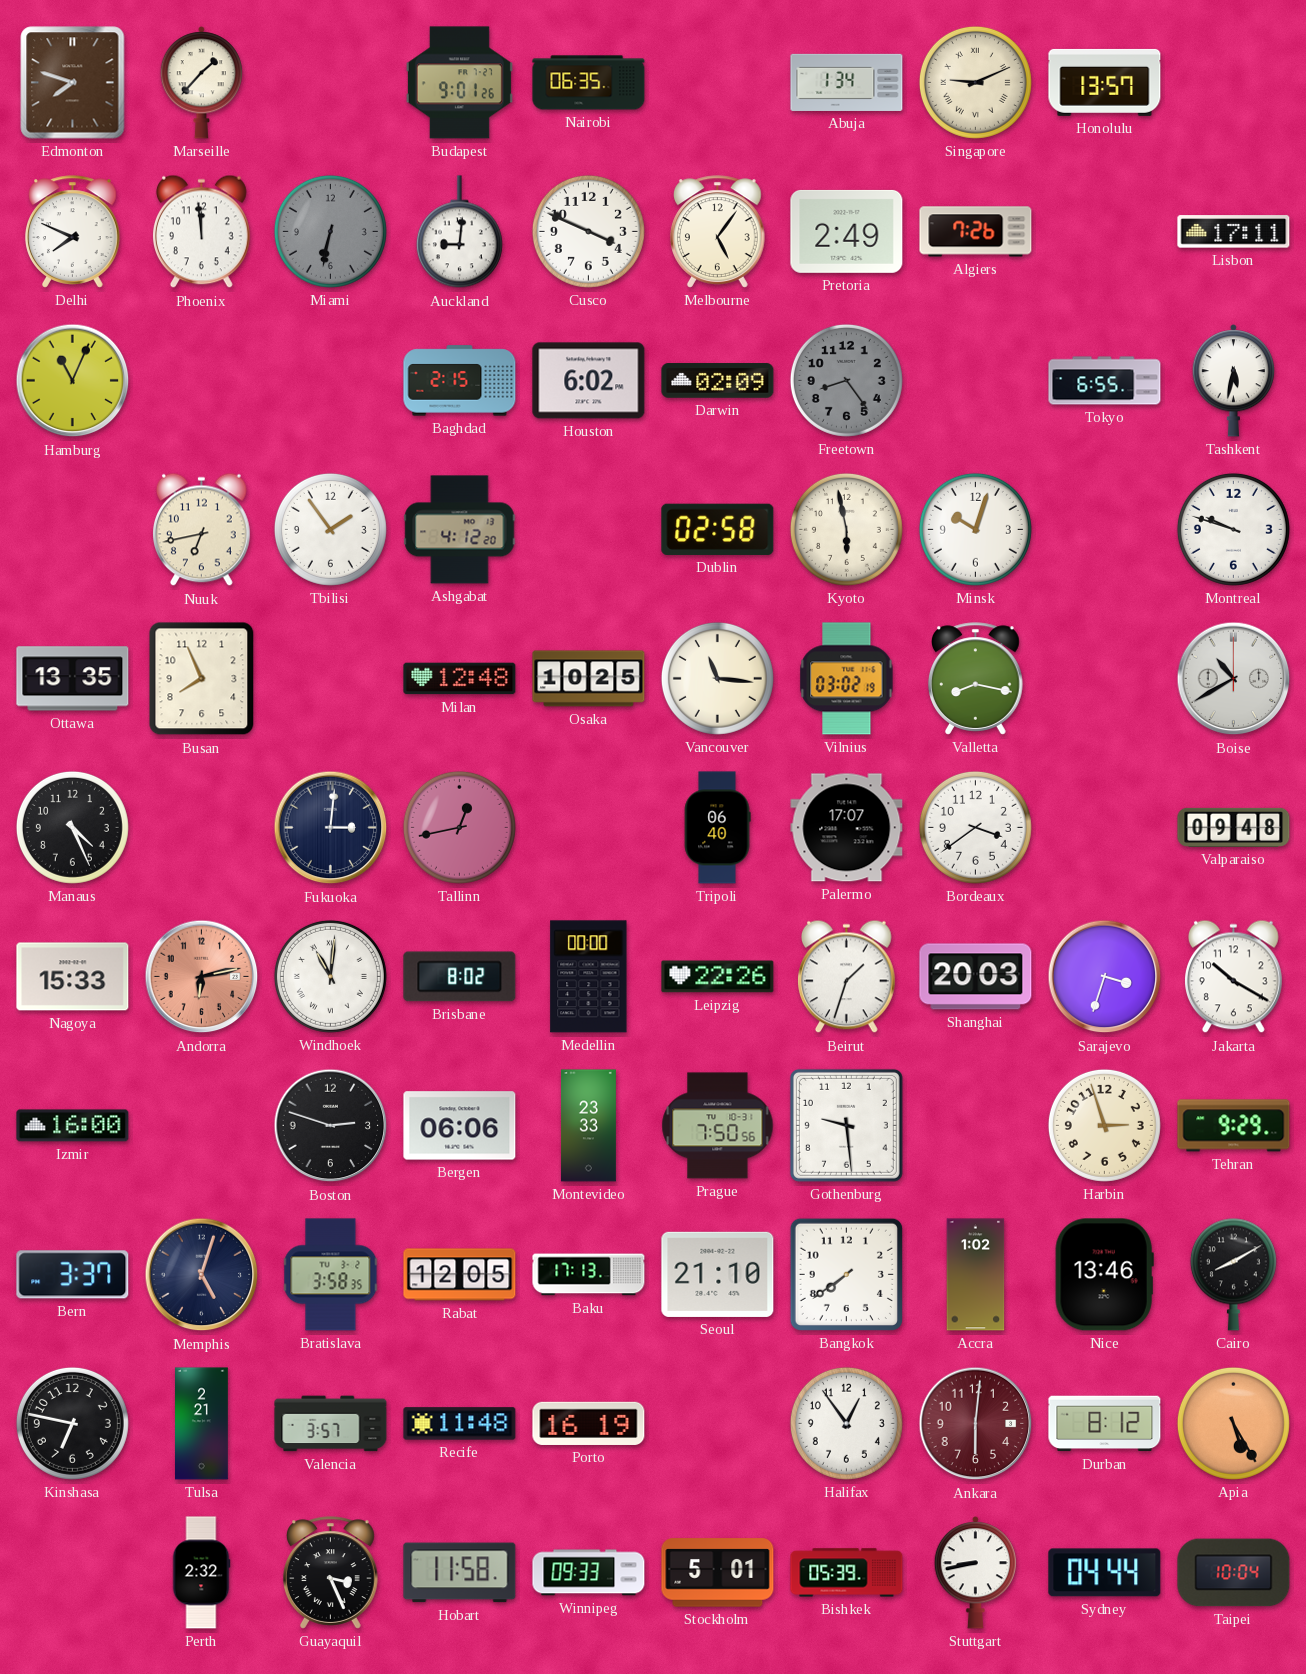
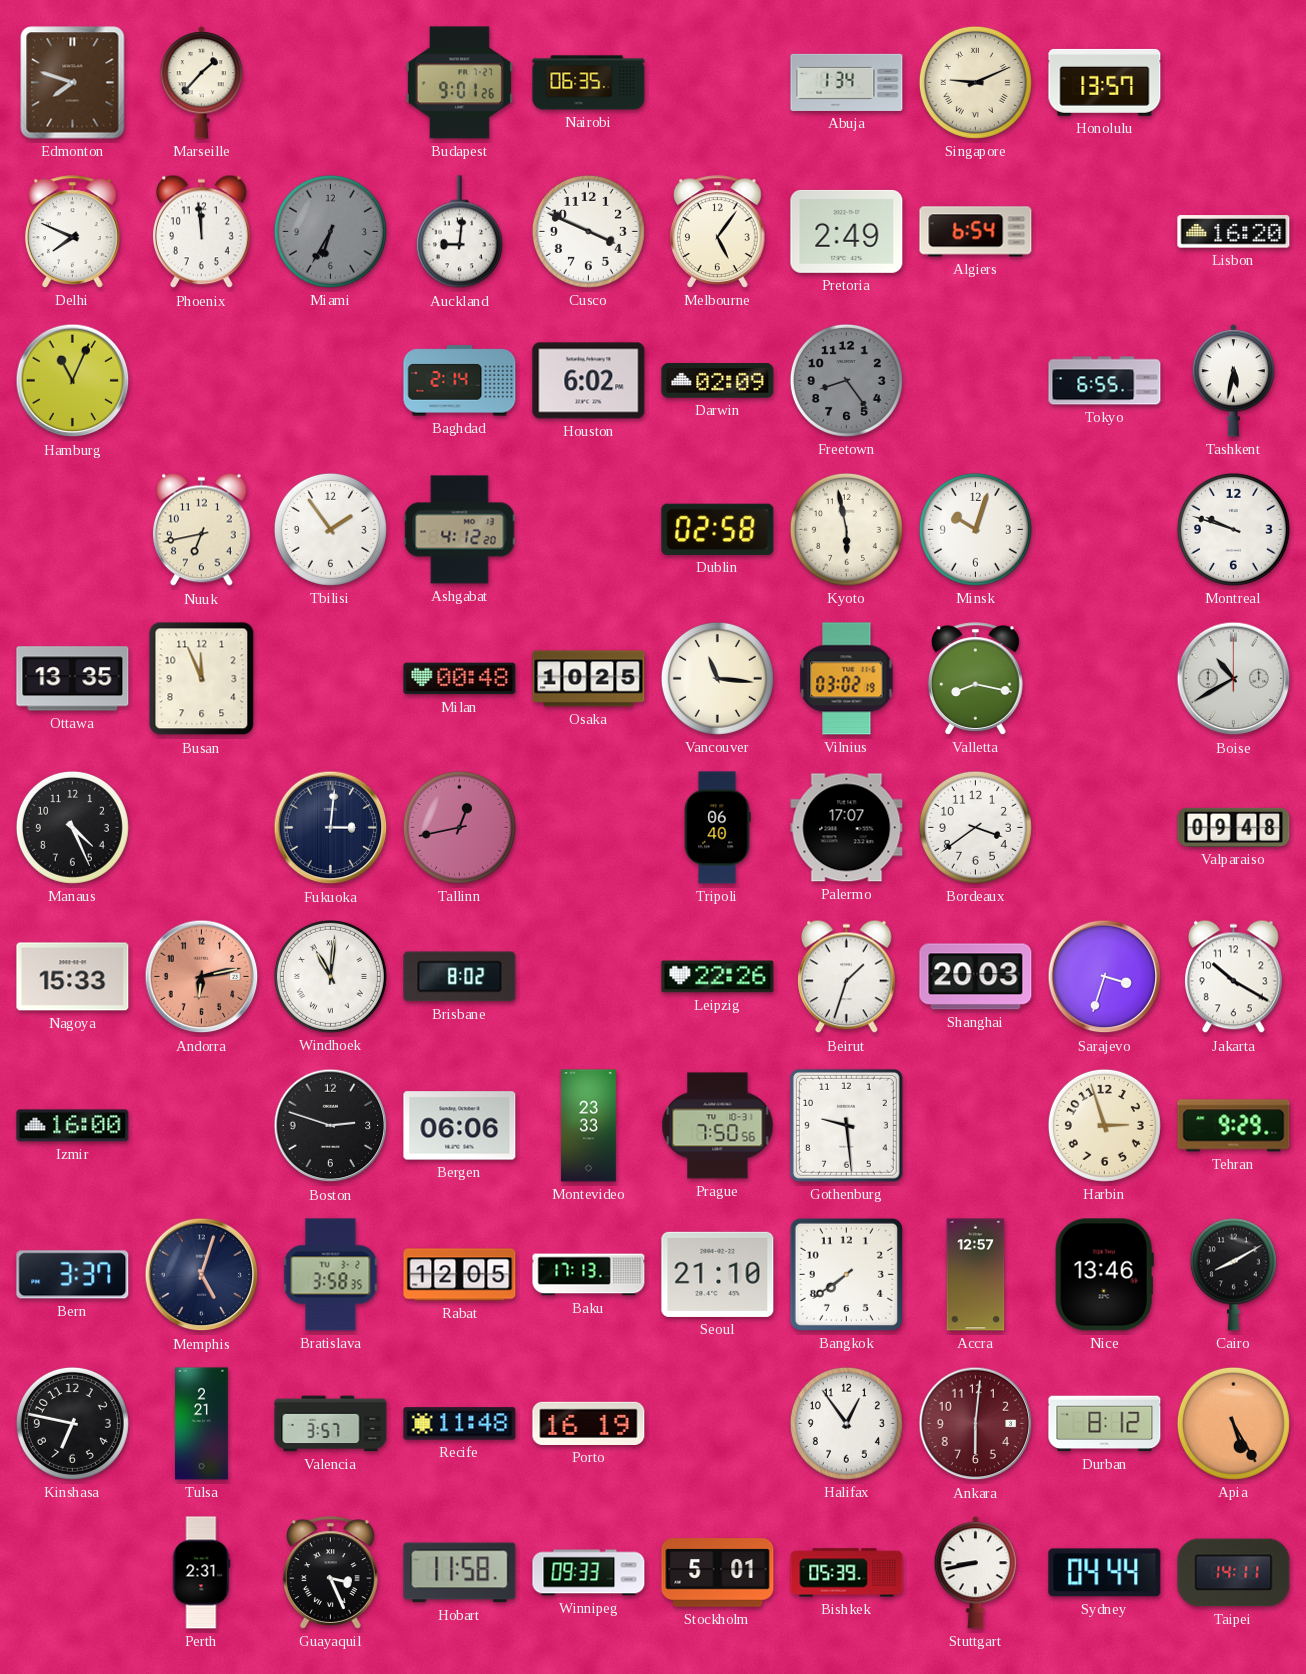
Miami: 6:32 -> 6:35
Algiers: 7:26 -> 6:54
Lisbon: 17:11 -> 16:20
Baghdad: 2:15 -> 2:14
Busan: 7:56 -> 11:56
Milan: 12:48 -> 00:48
Medellin: 00:00 -> none
Accra: 1:02 -> 12:57
Perth: 2:32 -> 2:31
Taipei: 10:04 -> 14:11
